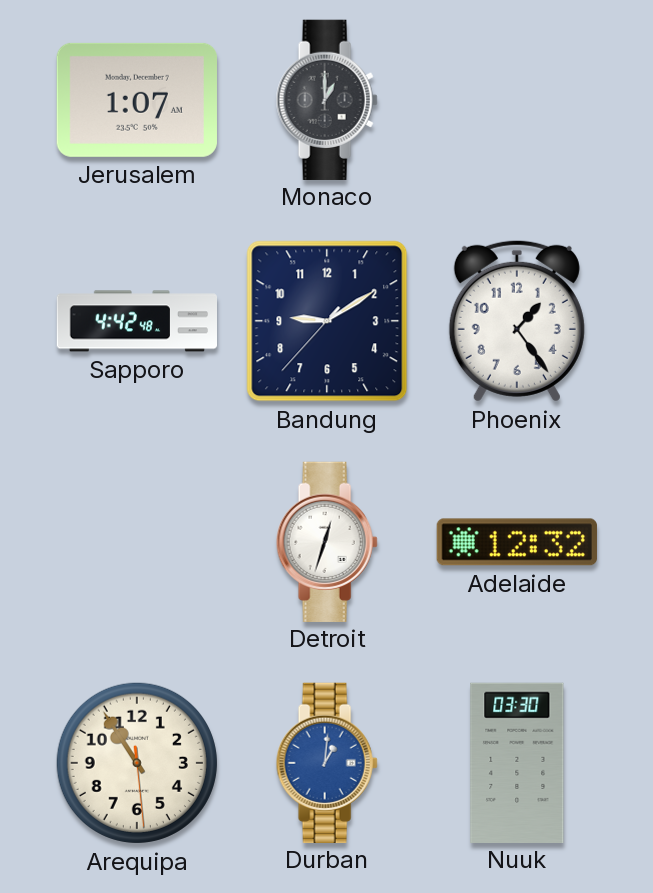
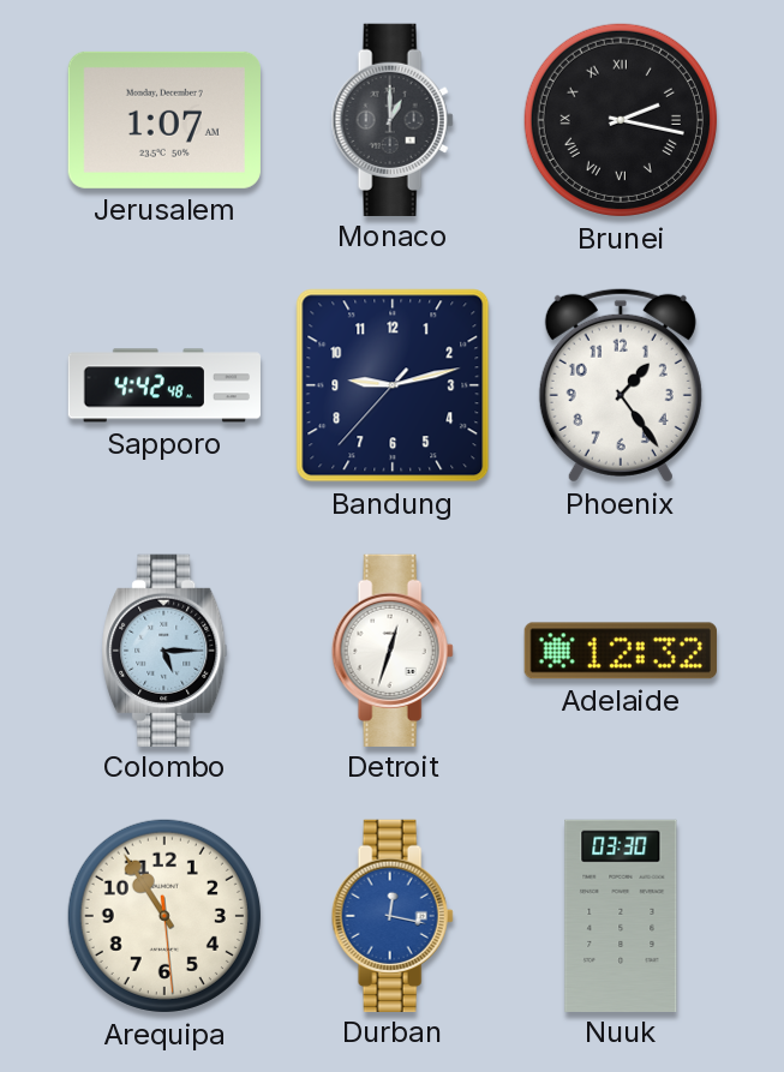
Brunei: none -> 2:17
Bandung: 9:09 -> 9:12
Colombo: none -> 5:15
Durban: 1:01 -> 12:17
